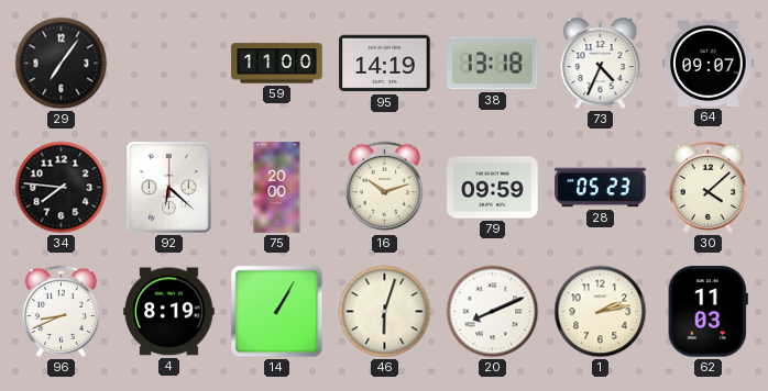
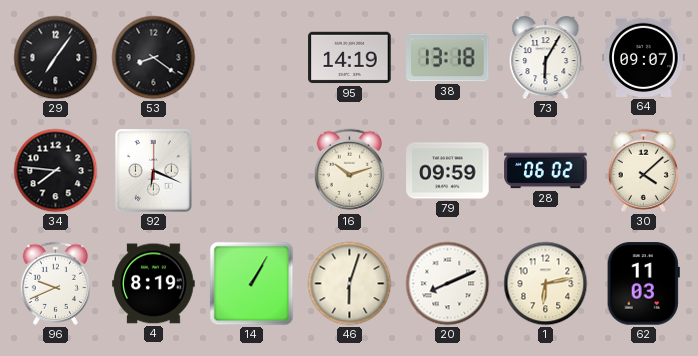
53: none -> 8:21
59: 11:00 -> none
73: 4:34 -> 6:05
92: 6:22 -> 6:19
75: 20:00 -> none
28: 05:23 -> 06:02
96: 8:41 -> 9:41
1: 2:13 -> 6:13
